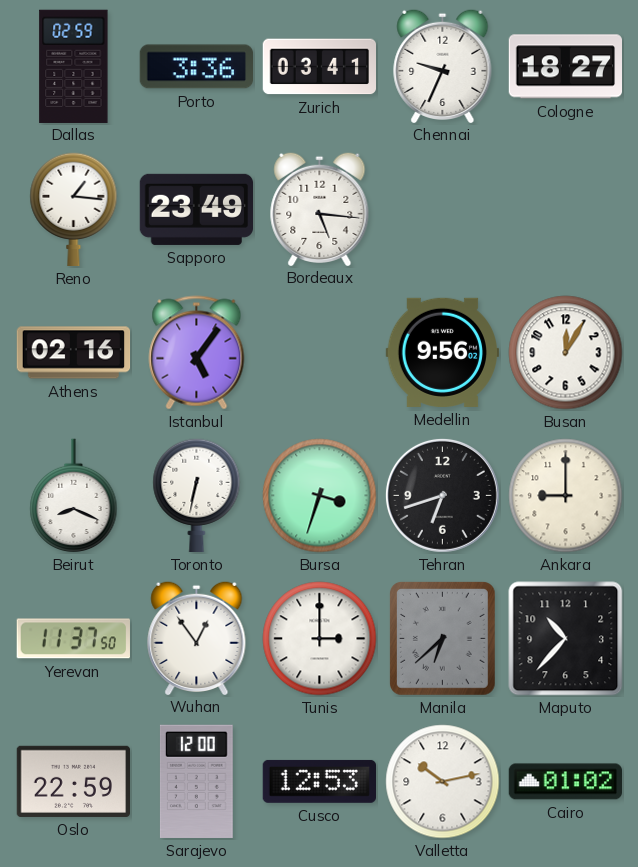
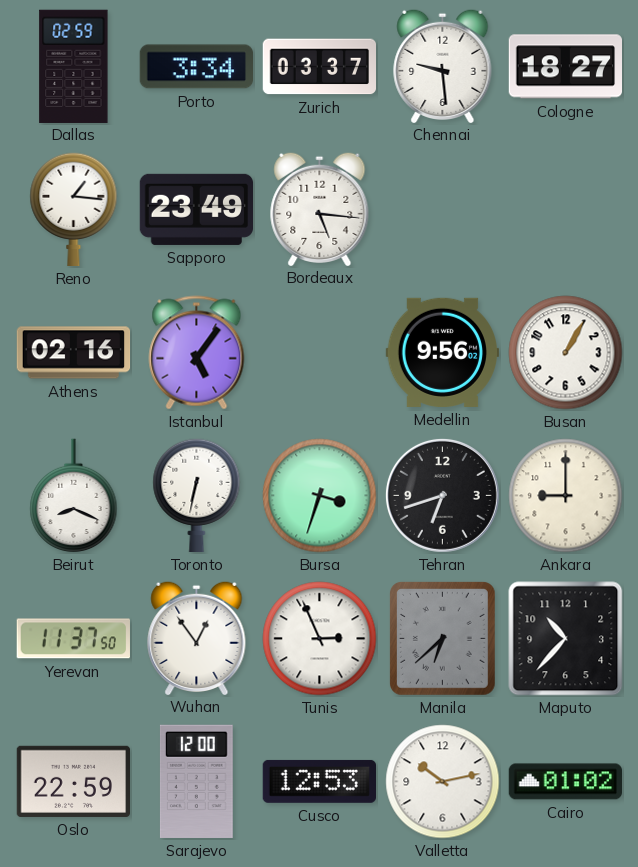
Porto: 3:36 -> 3:34
Zurich: 03:41 -> 03:37
Chennai: 9:34 -> 9:29
Busan: 12:05 -> 1:05
Tunis: 3:00 -> 2:56
